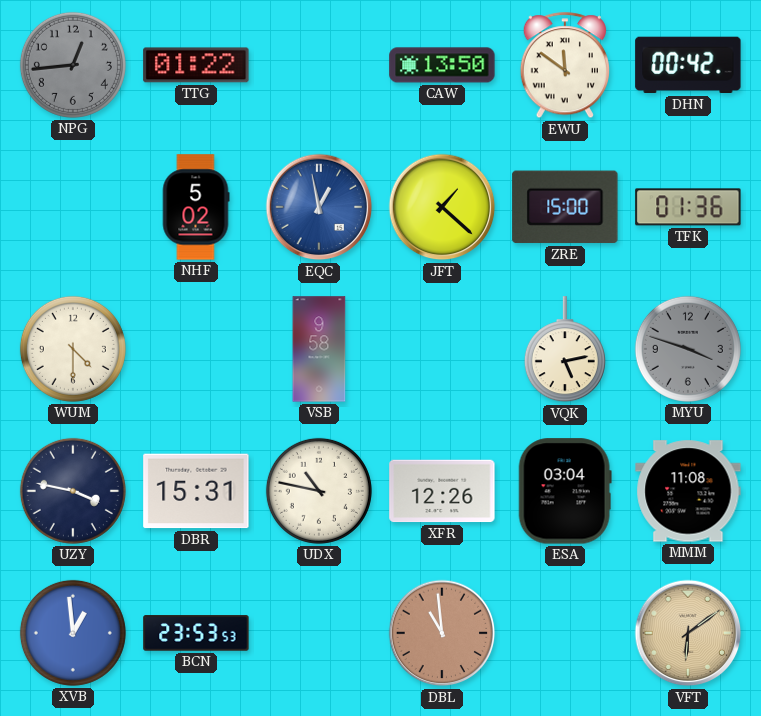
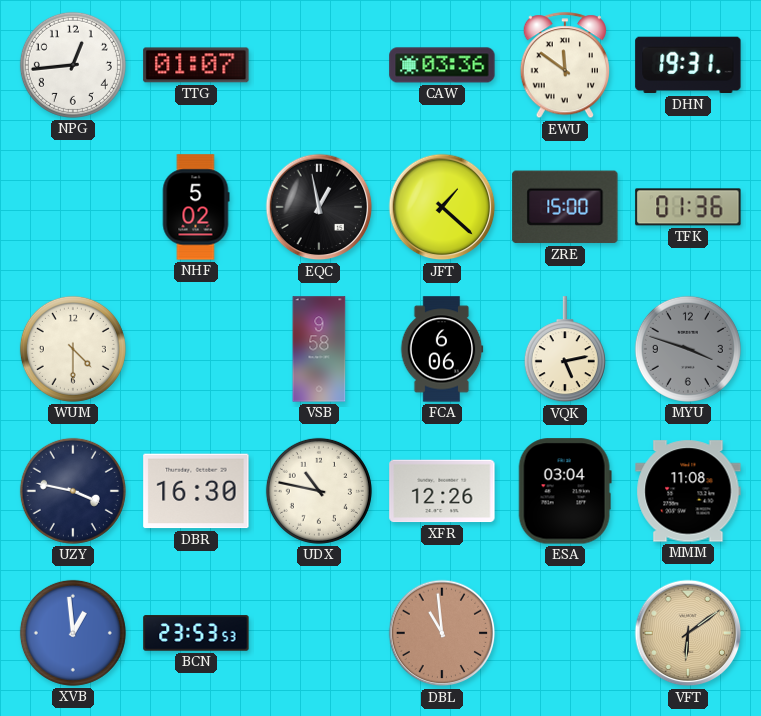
NPG dial: grey -> white
TTG: 01:22 -> 01:07
CAW: 13:50 -> 03:36
DHN: 00:42 -> 19:31
EQC dial: blue -> black
FCA: none -> 6:06
DBR: 15:31 -> 16:30
